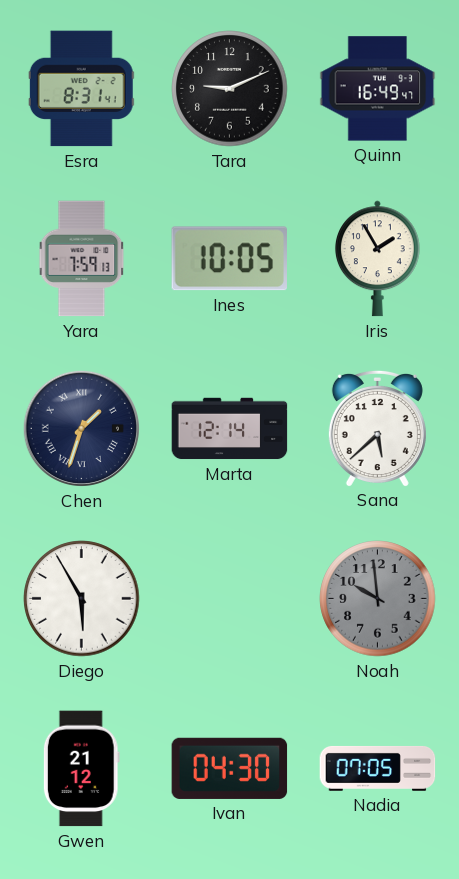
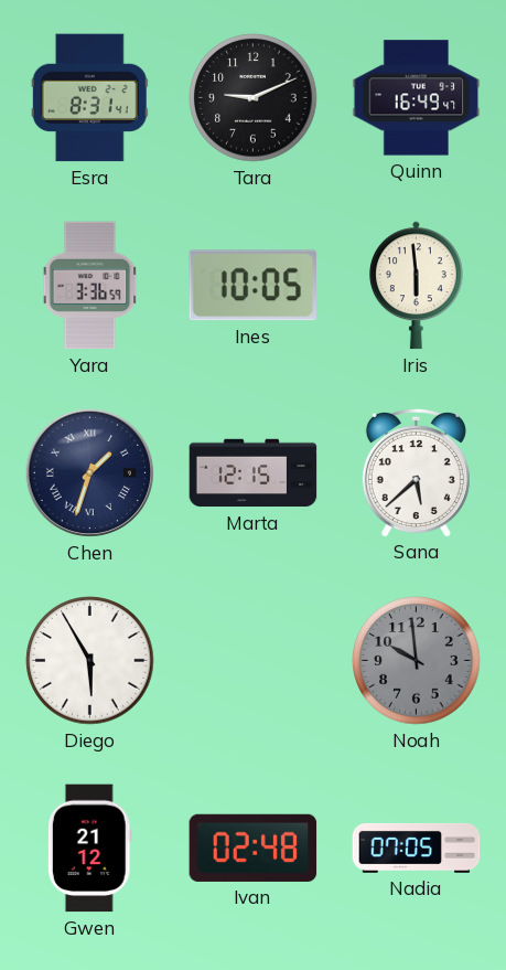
Yara: 7:59 -> 3:36
Iris: 1:55 -> 5:59
Marta: 12:14 -> 12:15
Ivan: 04:30 -> 02:48
